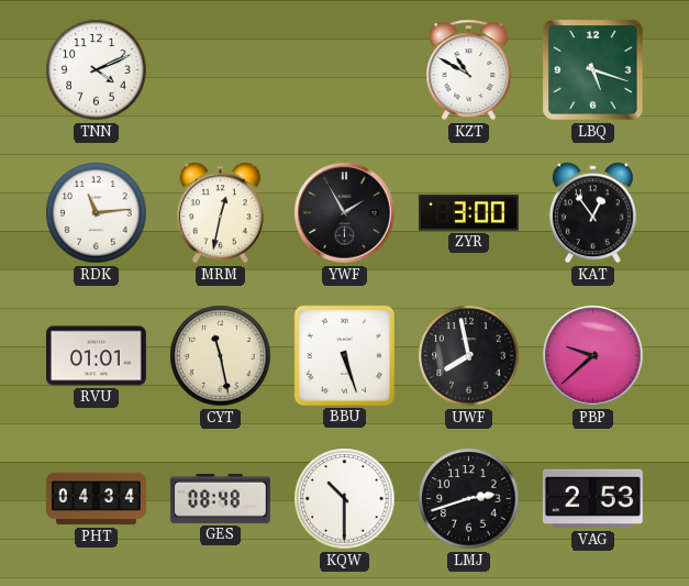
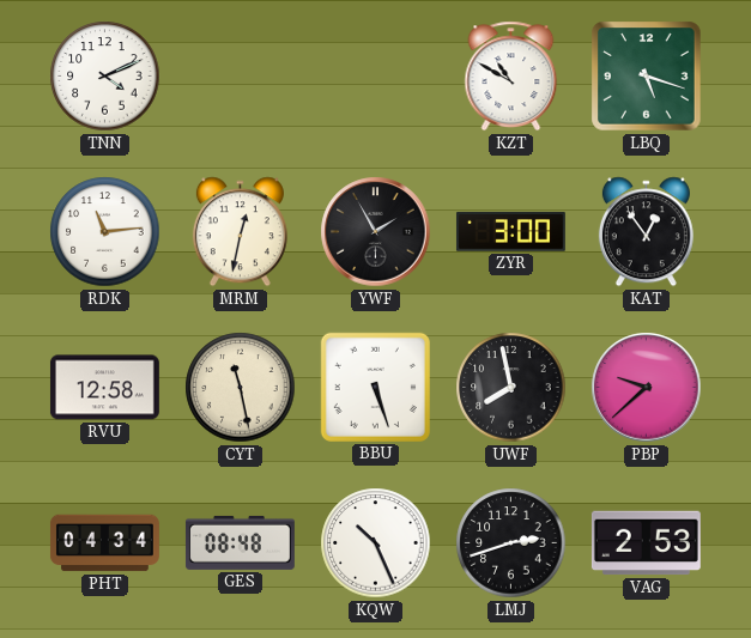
RVU: 01:01 -> 12:58
KQW: 10:30 -> 10:26
